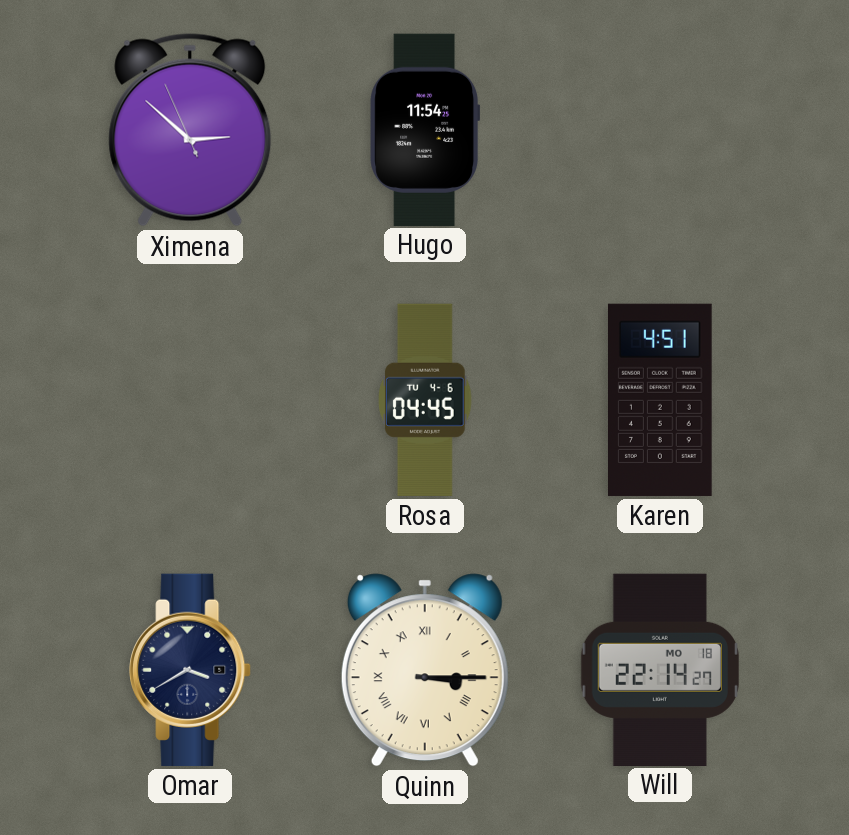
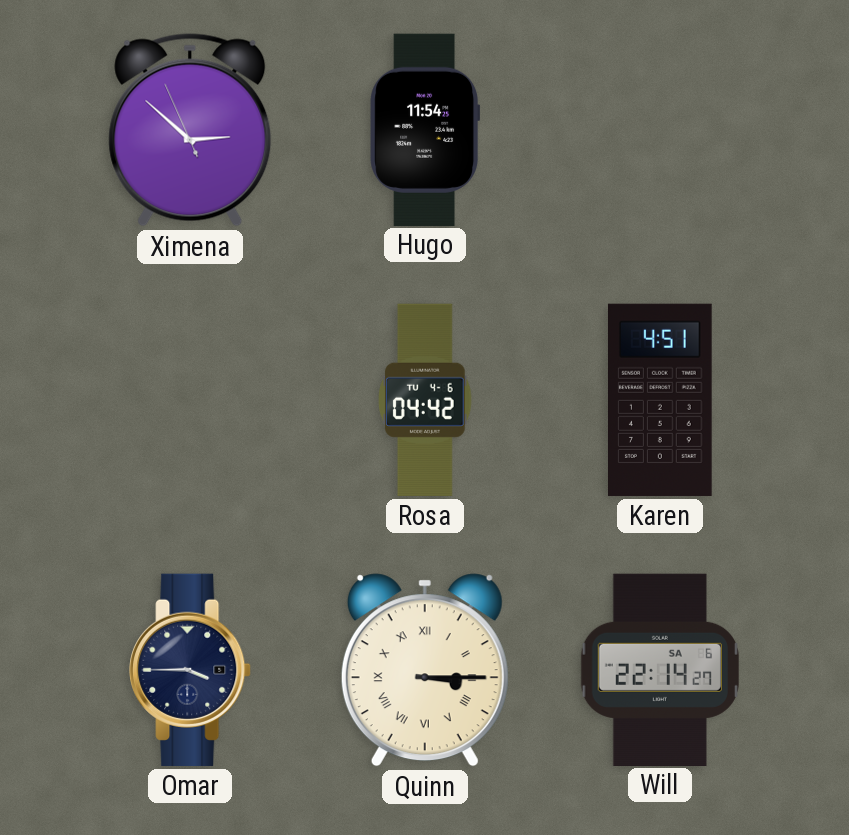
Rosa: 04:45 -> 04:42
Omar: 3:40 -> 3:45
Will date: MO 18 -> SA 6
